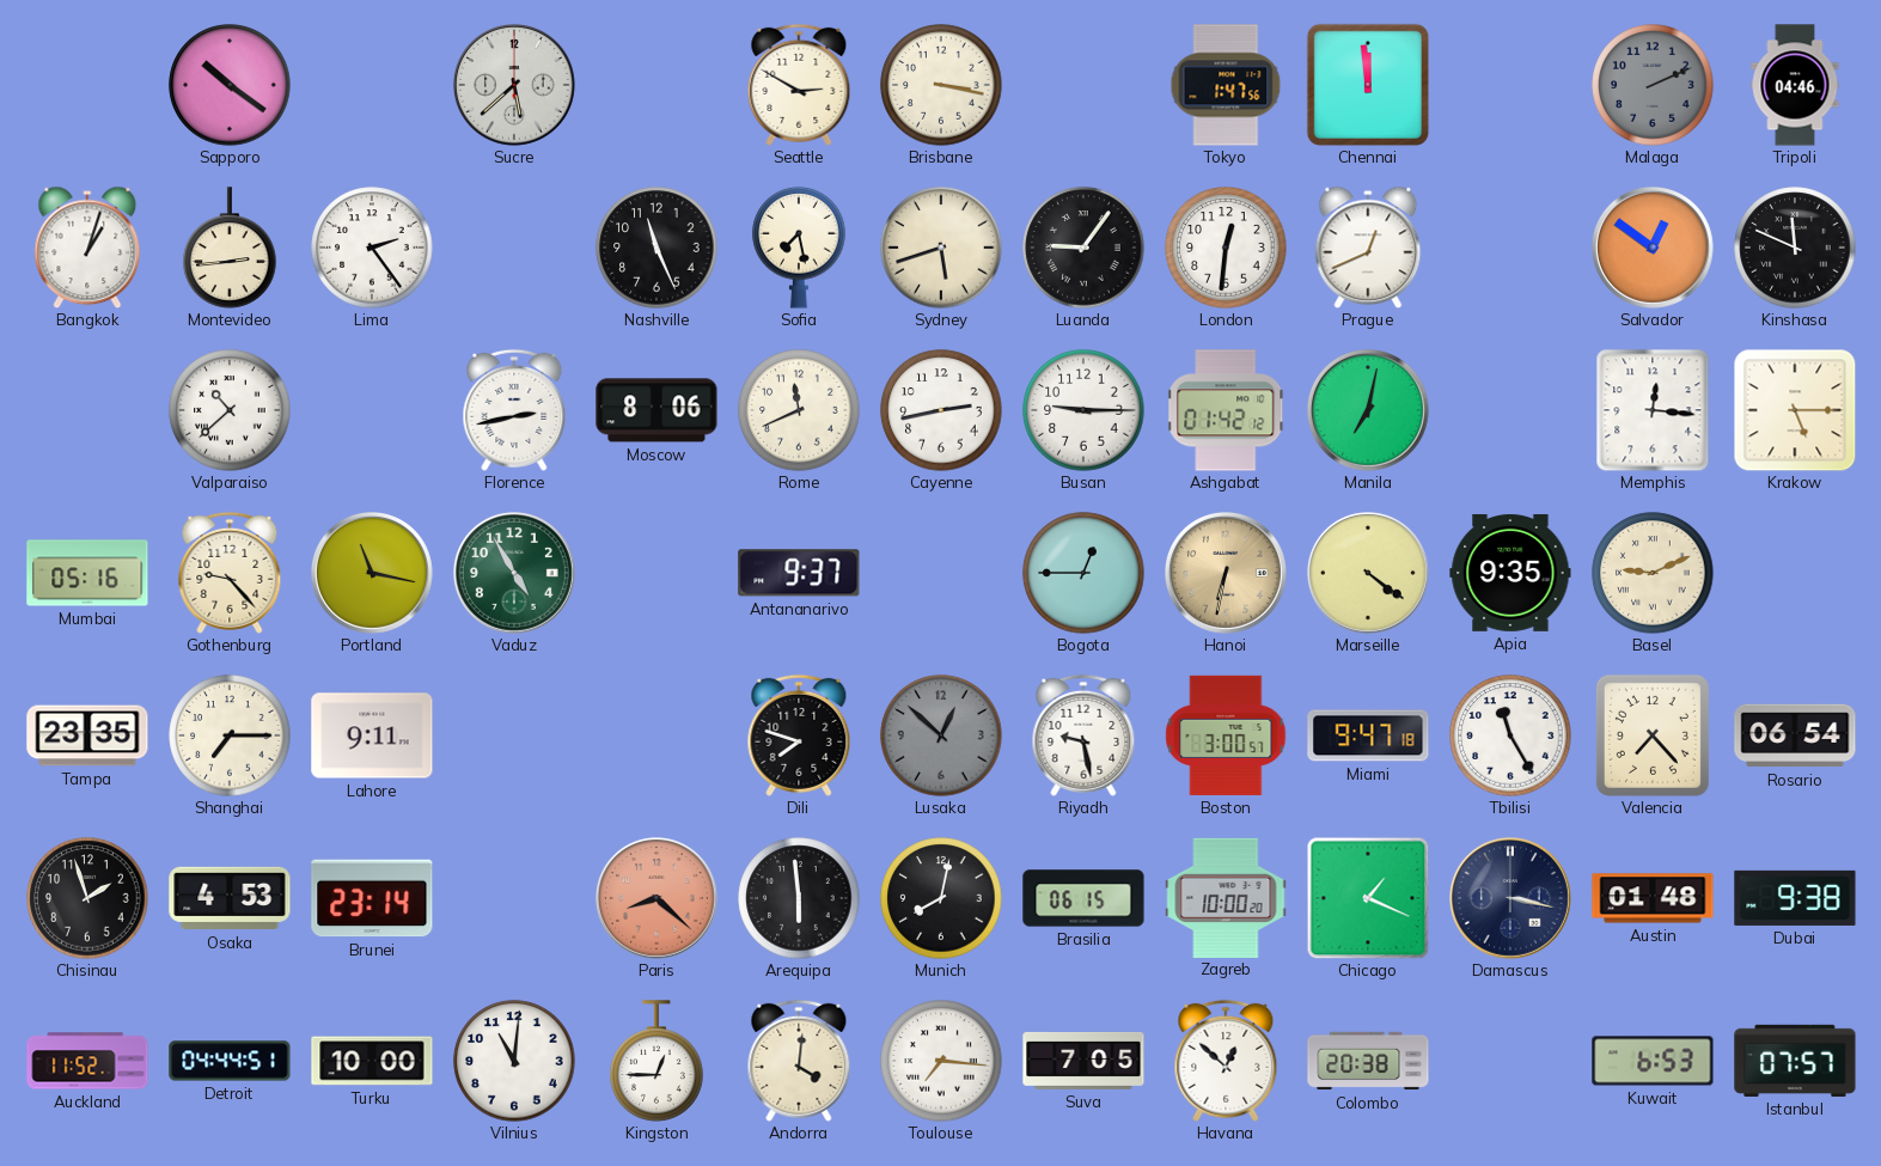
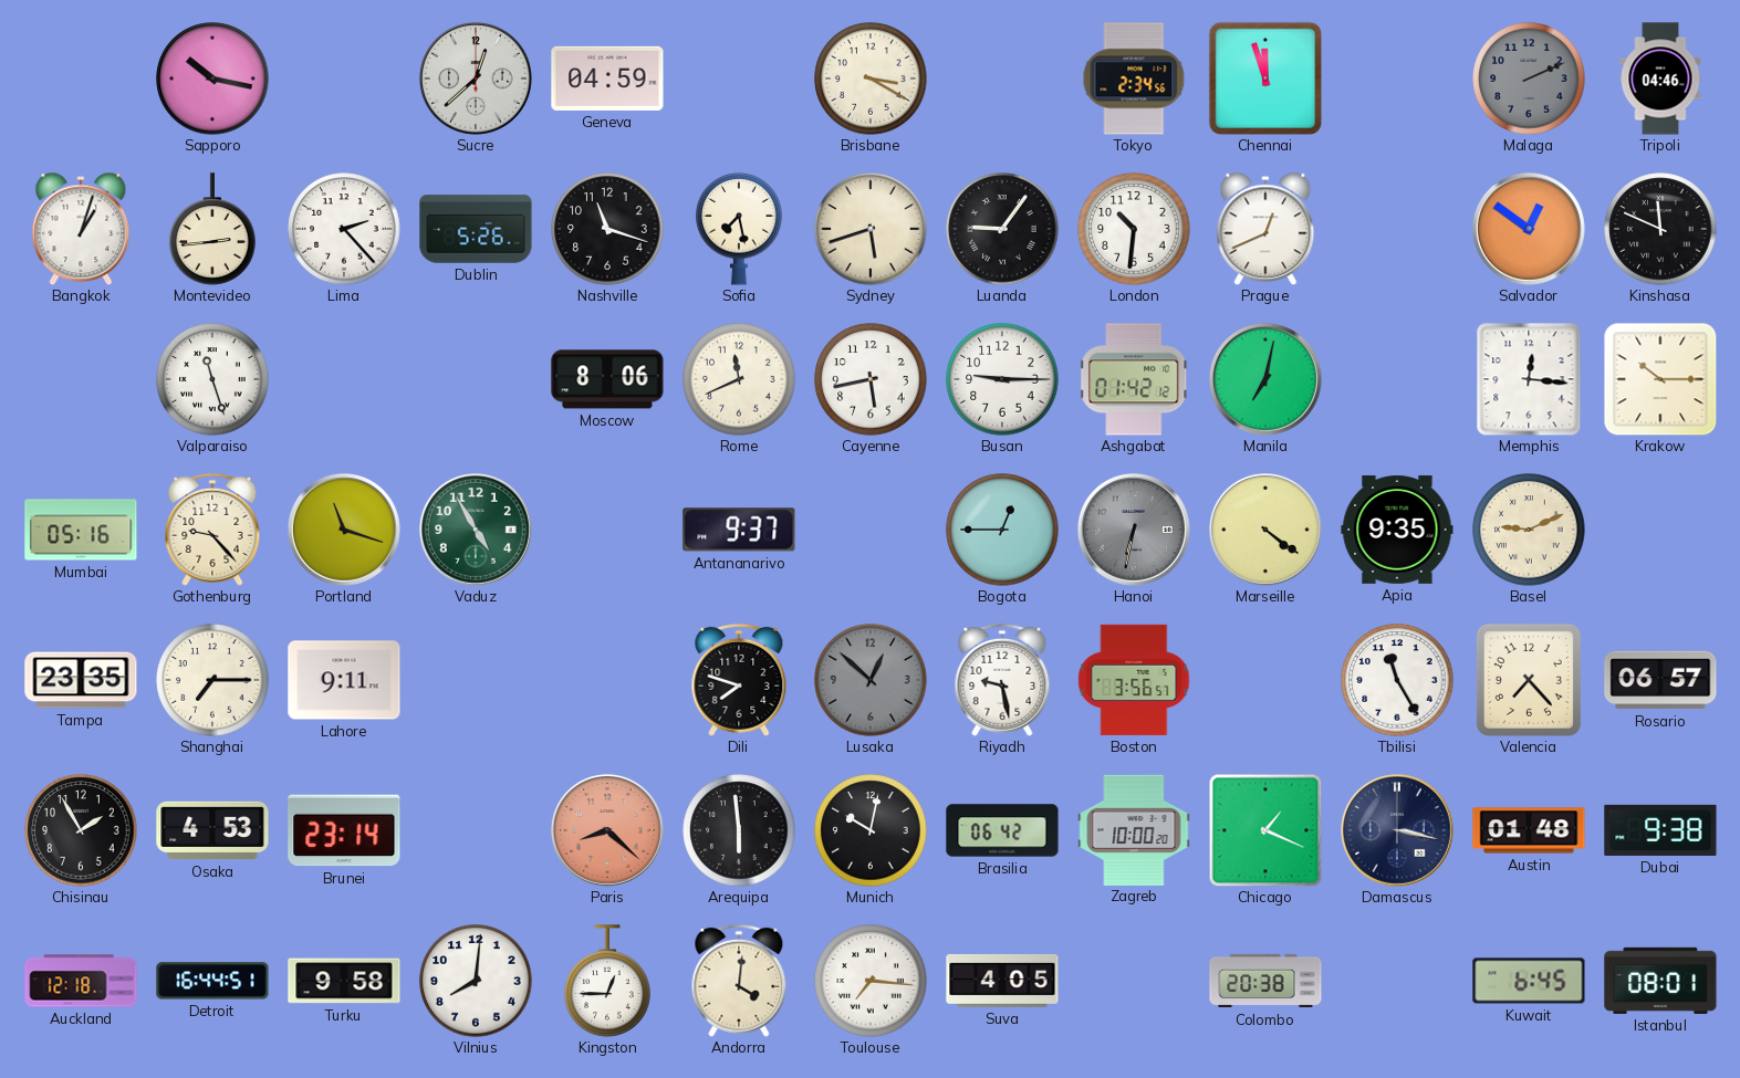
Sapporo: 10:21 -> 10:17
Sucre: 5:38 -> 12:38
Geneva: none -> 04:59
Seattle: 2:50 -> none
Brisbane: 3:17 -> 3:20
Tokyo: 1:47 -> 2:34
Chennai: 11:59 -> 11:57
Lima: 2:24 -> 2:23
Dublin: none -> 5:26
Nashville: 11:26 -> 11:18
London: 12:31 -> 10:31
Valparaiso: 10:38 -> 11:27
Florence: 2:43 -> none
Cayenne: 2:43 -> 5:43
Krakow: 5:15 -> 10:15
Portland: 11:17 -> 11:18
Hanoi dial: champagne -> grey
Boston: 3:00 -> 3:56
Miami: 9:47 -> none
Rosario: 06:54 -> 06:57
Chisinau: 1:57 -> 1:55
Munich: 8:02 -> 10:02
Brasilia: 06:15 -> 06:42
Auckland: 11:52 -> 12:18
Detroit: 04:44 -> 16:44
Turku: 10:00 -> 9:58
Vilnius: 11:01 -> 8:01
Suva: 7:05 -> 4:05
Havana: 12:52 -> none
Kuwait: 6:53 -> 6:45
Istanbul: 07:57 -> 08:01
